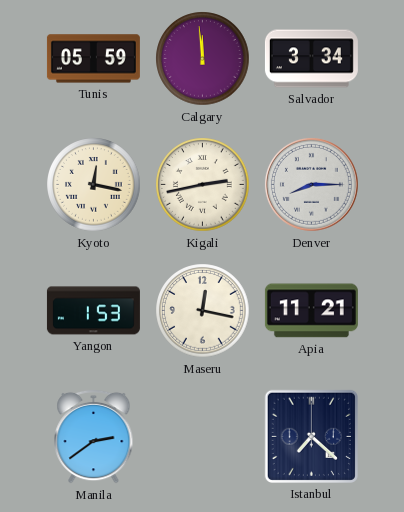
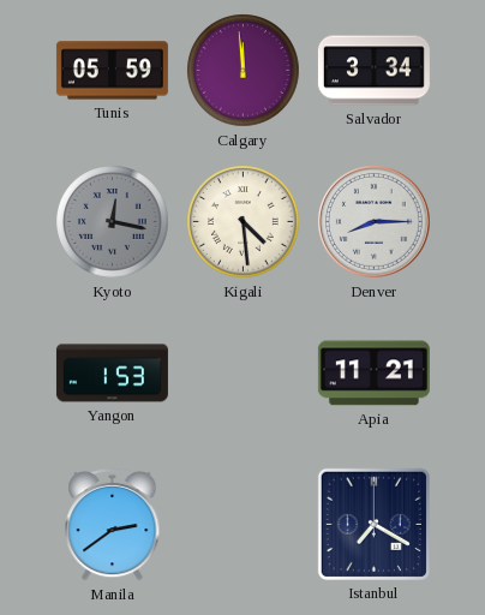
Kyoto dial: cream -> grey
Kigali: 2:43 -> 4:29
Maseru: 12:17 -> none
Istanbul: 7:22 -> 7:20
